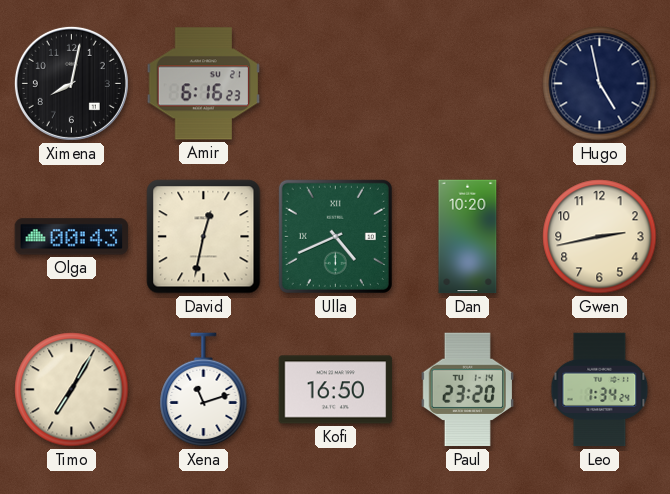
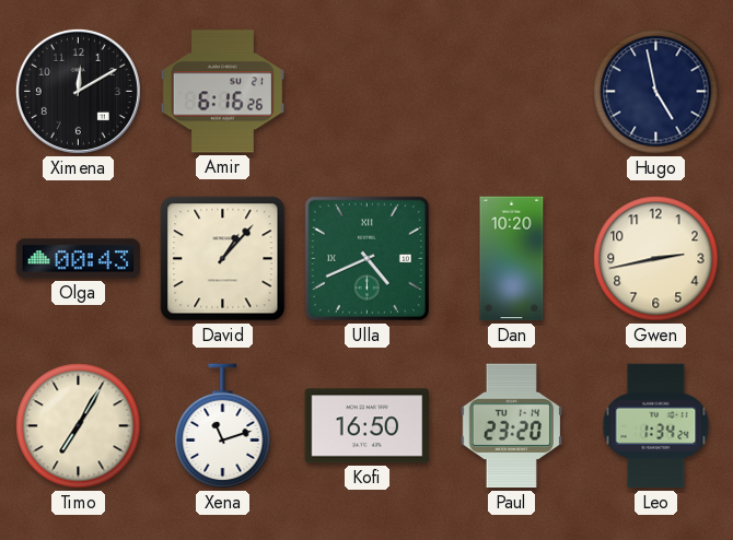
Ximena: 8:02 -> 12:10
Amir: 6:16:23 -> 6:16:26
David: 12:32 -> 1:07
